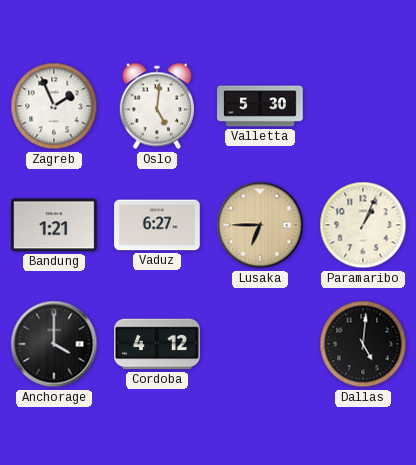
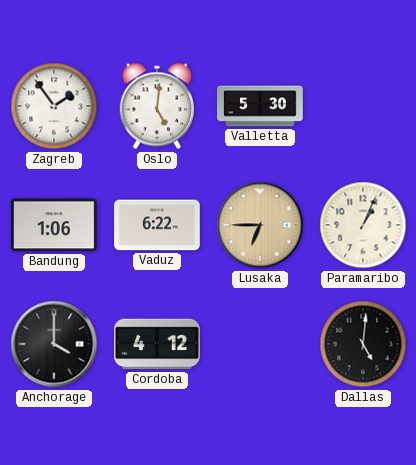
Zagreb: 1:56 -> 1:54
Bandung: 1:21 -> 1:06
Vaduz: 6:27 -> 6:22
